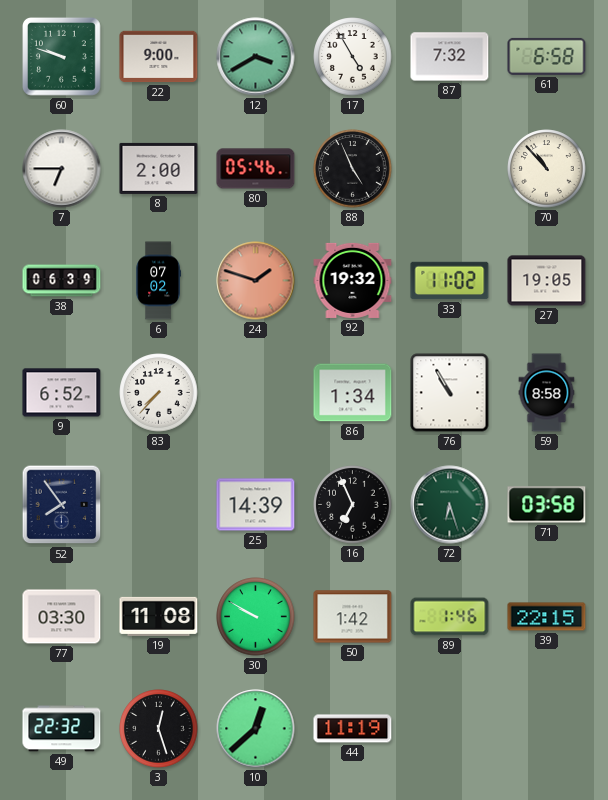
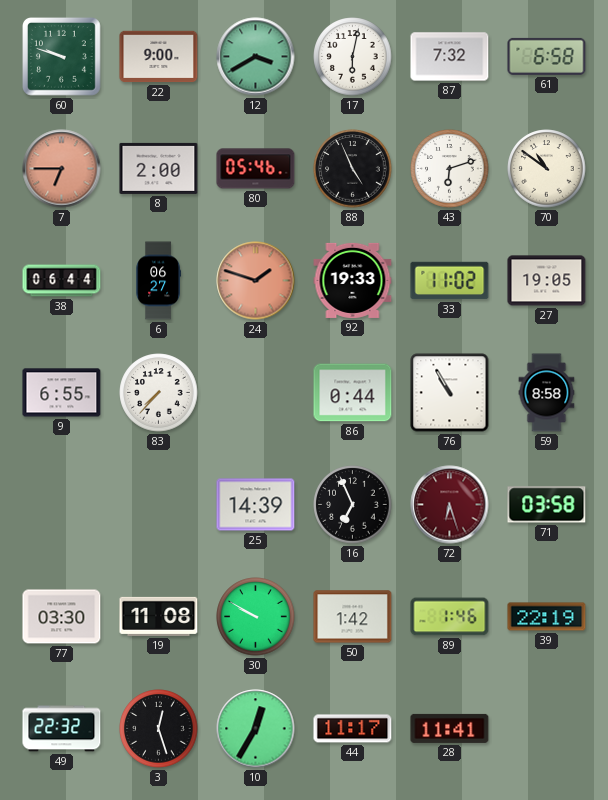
17: 4:55 -> 6:02
7 dial: white -> salmon
43: none -> 6:12
70: 10:53 -> 10:51
38: 06:39 -> 06:44
6: 07:02 -> 06:27
92: 19:32 -> 19:33
9: 6:52 -> 6:55
86: 1:34 -> 0:44
52: 7:54 -> none
72 dial: green -> burgundy
39: 22:15 -> 22:19
10: 12:38 -> 12:35
44: 11:19 -> 11:17
28: none -> 11:41
